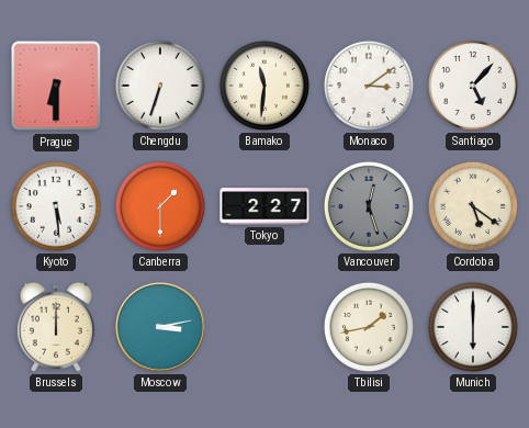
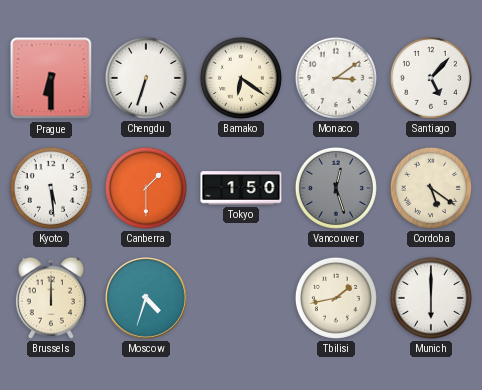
Bamako: 11:31 -> 6:21
Tokyo: 2:27 -> 1:50
Moscow: 3:13 -> 4:33
